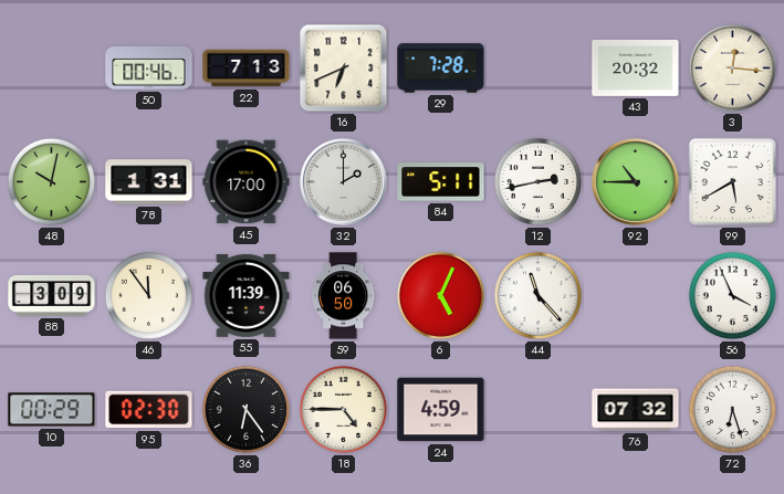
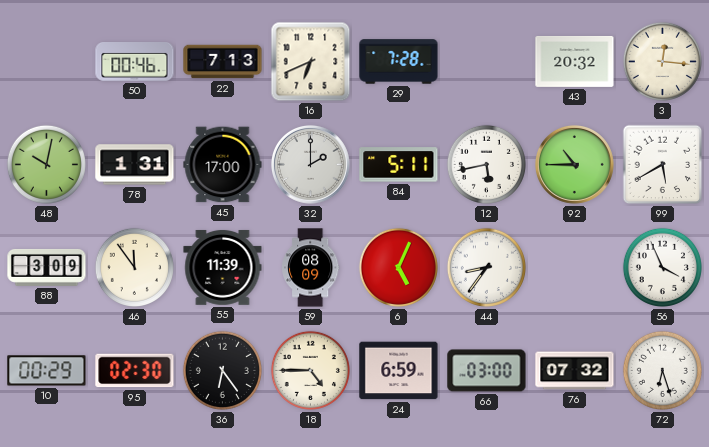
12: 2:43 -> 5:43
59: 06:50 -> 08:09
44: 11:23 -> 8:36
24: 4:59 -> 6:59
66: none -> 03:00
